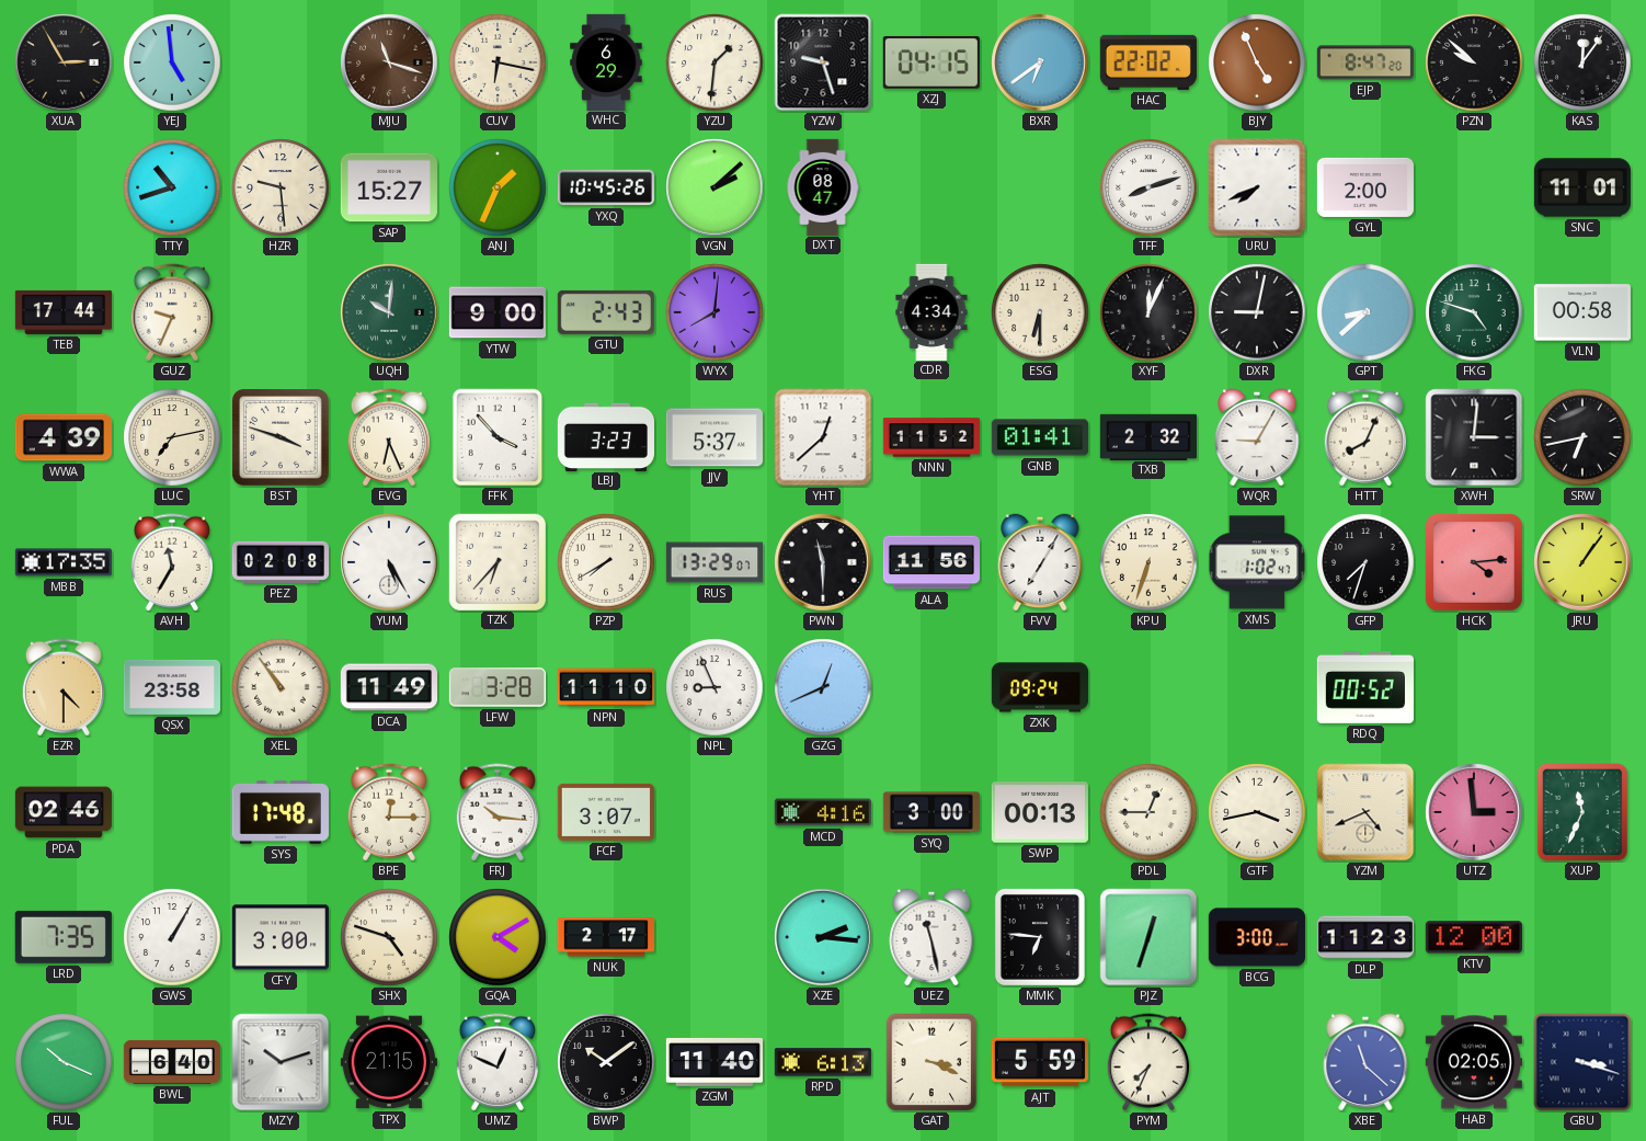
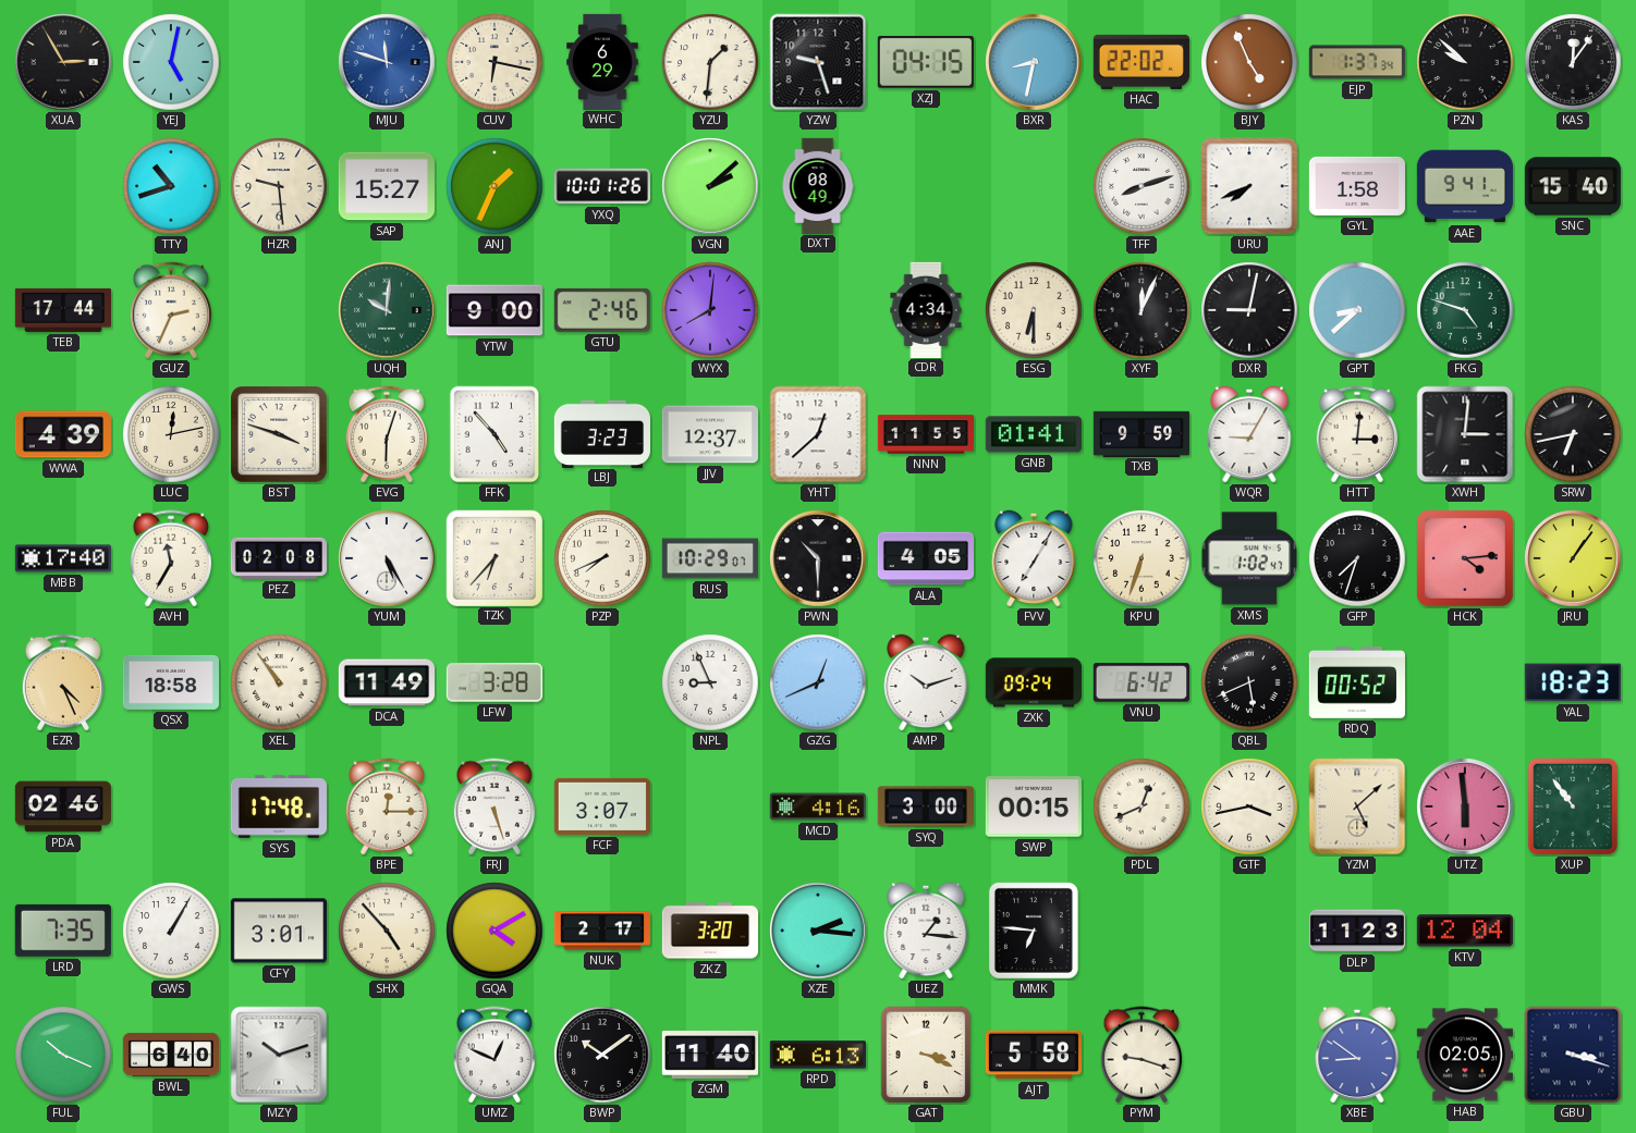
YEJ: 4:59 -> 5:02
MJU: 11:18 -> 11:48
MJU dial: brown -> blue
BXR: 6:39 -> 8:32
EJP: 8:47 -> 1:37
YXQ: 10:45 -> 10:01
DXT: 08:47 -> 08:49
GYL: 2:00 -> 1:58
AAE: none -> 9:41
SNC: 11:01 -> 15:40
GUZ: 9:34 -> 2:34
GTU: 2:43 -> 2:46
VLN: 00:58 -> none
LUC: 7:13 -> 12:13
EVG: 6:26 -> 6:03
FFK: 3:53 -> 4:53
JJV: 5:37 -> 12:37
NNN: 11:52 -> 11:55
TXB: 2:32 -> 9:59
HTT: 8:04 -> 3:01
MBB: 17:35 -> 17:40
PZP: 7:40 -> 7:41
RUS: 13:29 -> 10:29
PWN: 11:30 -> 10:30
ALA: 11:56 -> 4:05
EZR: 4:30 -> 4:26
QSX: 23:58 -> 18:58
NPN: 11:10 -> none
AMP: none -> 10:12
VNU: none -> 6:42
QBL: none -> 5:41
YAL: none -> 18:23
FRJ: 10:16 -> 5:27
SWP: 00:13 -> 00:15
PDL: 12:45 -> 12:41
YZM: 4:41 -> 5:08
UTZ: 2:59 -> 5:59
XUP: 11:34 -> 10:54
CFY: 3:00 -> 3:01
SHX: 4:48 -> 4:53
ZKZ: none -> 3:20
UEZ: 11:28 -> 1:16
PJZ: 12:33 -> none
BCG: 3:00 -> none
KTV: 12:00 -> 12:04
TPX: 21:15 -> none
AJT: 5:59 -> 5:58
PYM: 7:34 -> 9:18
XBE: 11:22 -> 8:51
